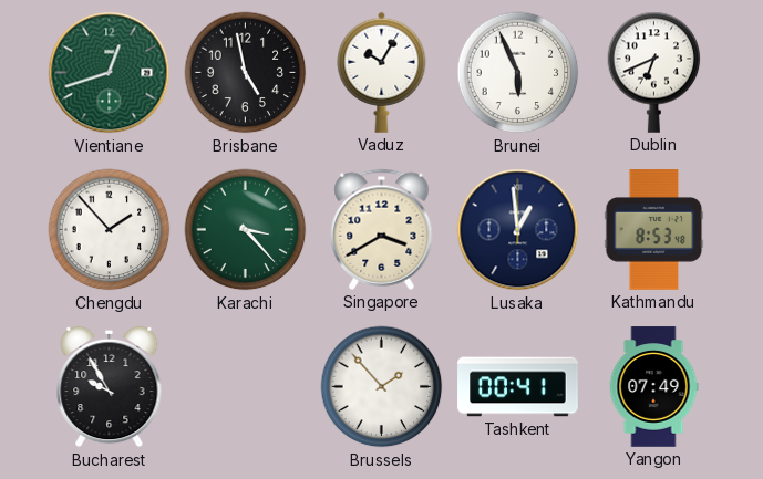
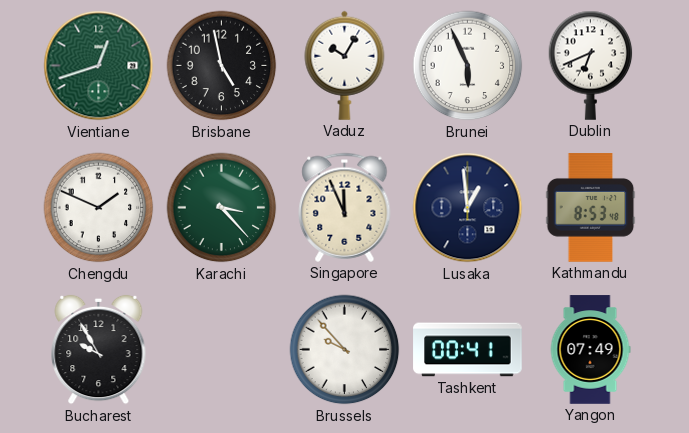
Chengdu: 1:53 -> 1:49
Singapore: 3:40 -> 11:56
Brussels: 1:53 -> 9:53
